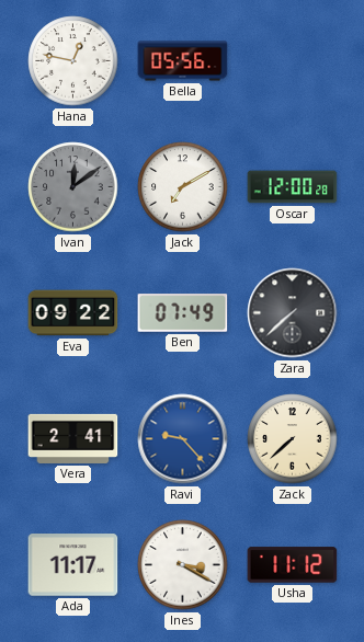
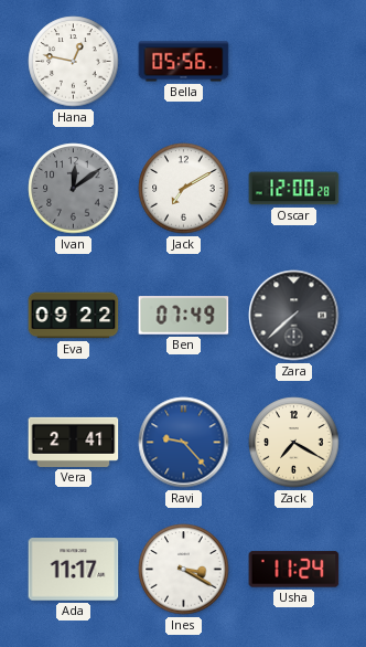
Zack: 7:38 -> 7:20
Usha: 11:12 -> 11:24
